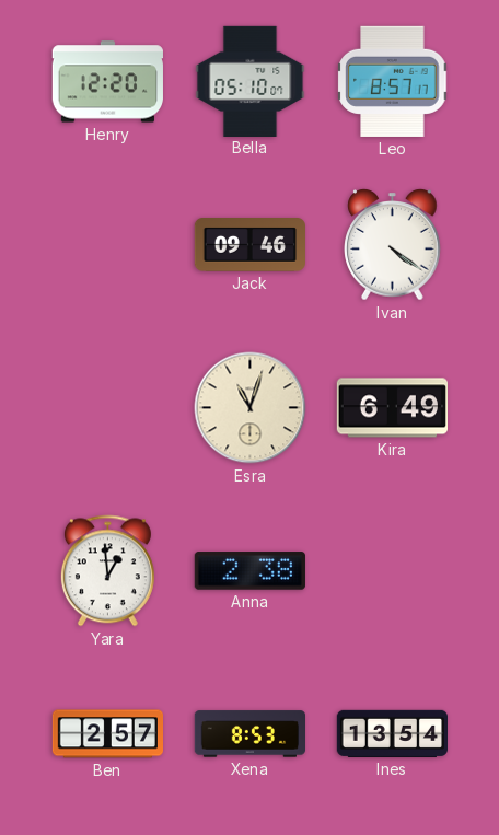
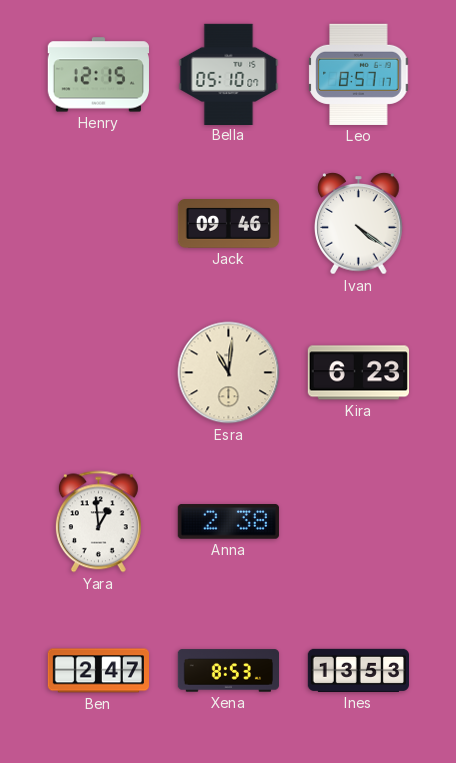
Henry: 12:20 -> 12:15
Esra: 11:03 -> 11:01
Kira: 6:49 -> 6:23
Ben: 2:57 -> 2:47
Ines: 13:54 -> 13:53
